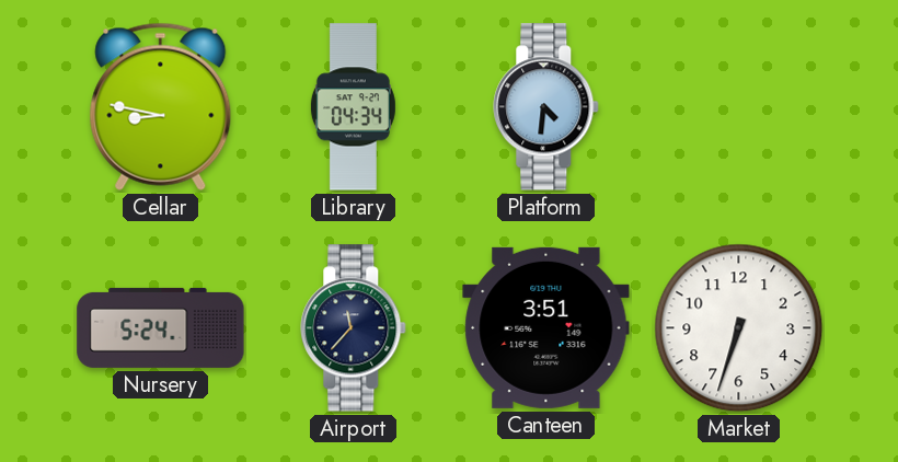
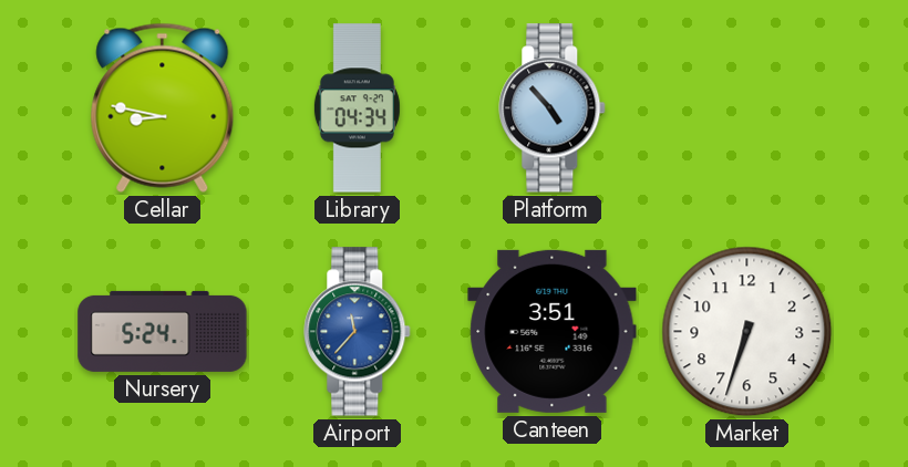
Platform: 4:31 -> 4:53
Airport dial: navy -> blue
